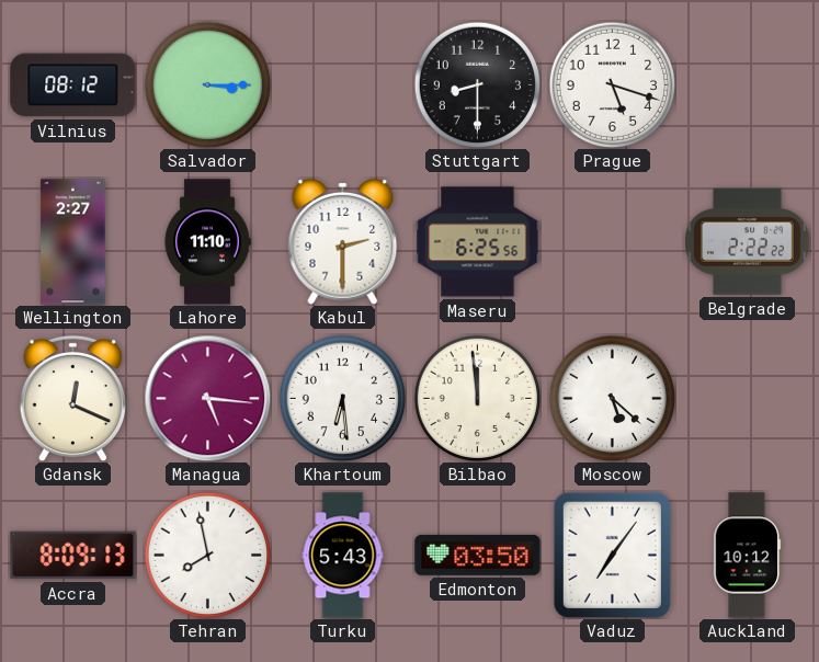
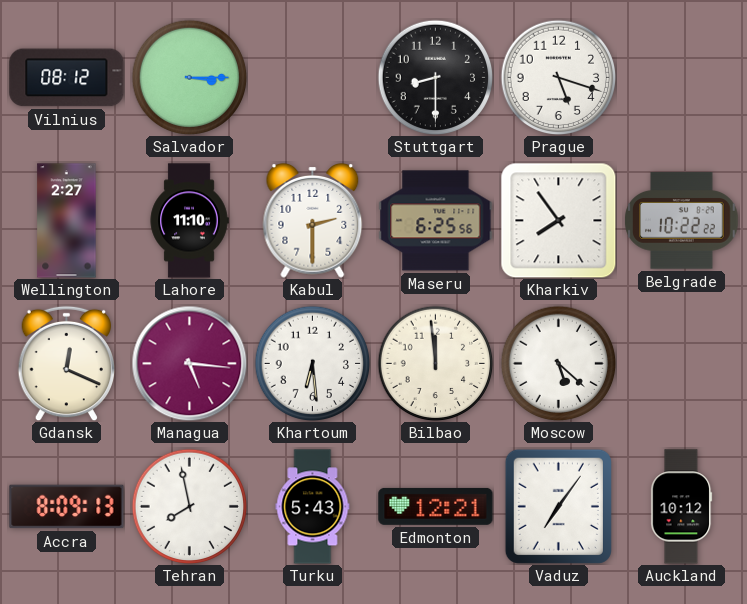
Kharkiv: none -> 7:54
Belgrade: 2:22 -> 10:22
Edmonton: 03:50 -> 12:21
